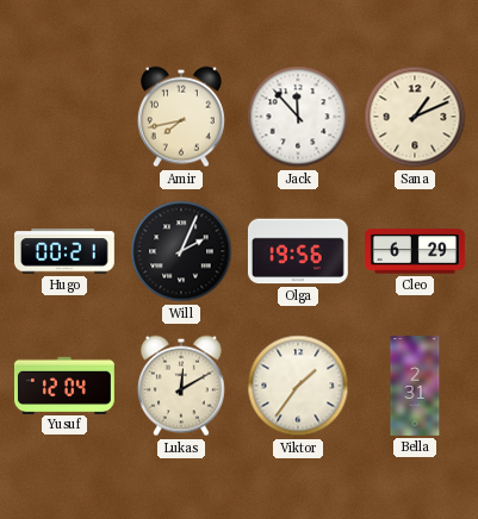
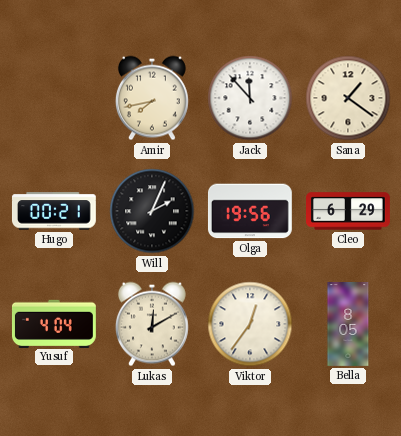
Sana: 1:11 -> 1:21
Yusuf: 12:04 -> 4:04
Viktor: 1:36 -> 12:36
Bella: 2:31 -> 8:05
